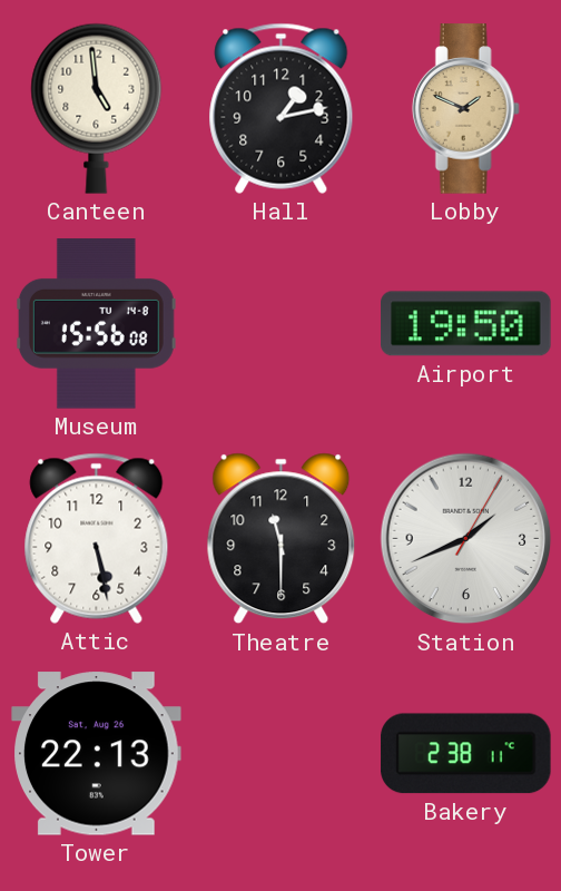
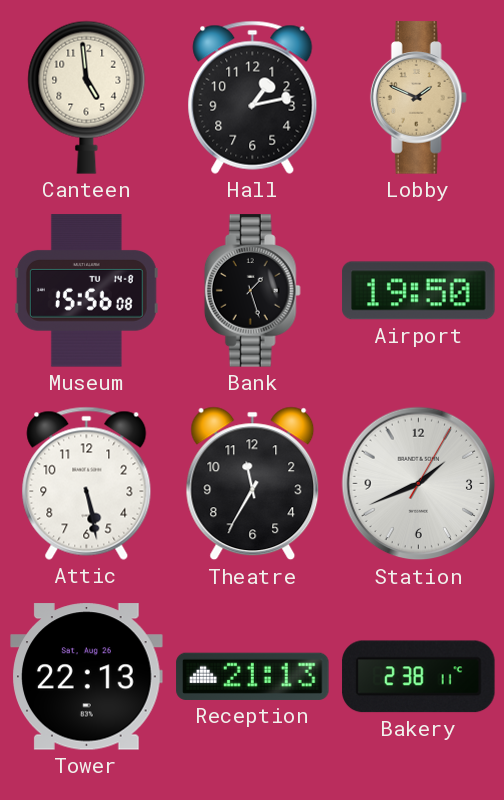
Bank: none -> 1:27
Theatre: 11:30 -> 11:35
Reception: none -> 21:13
